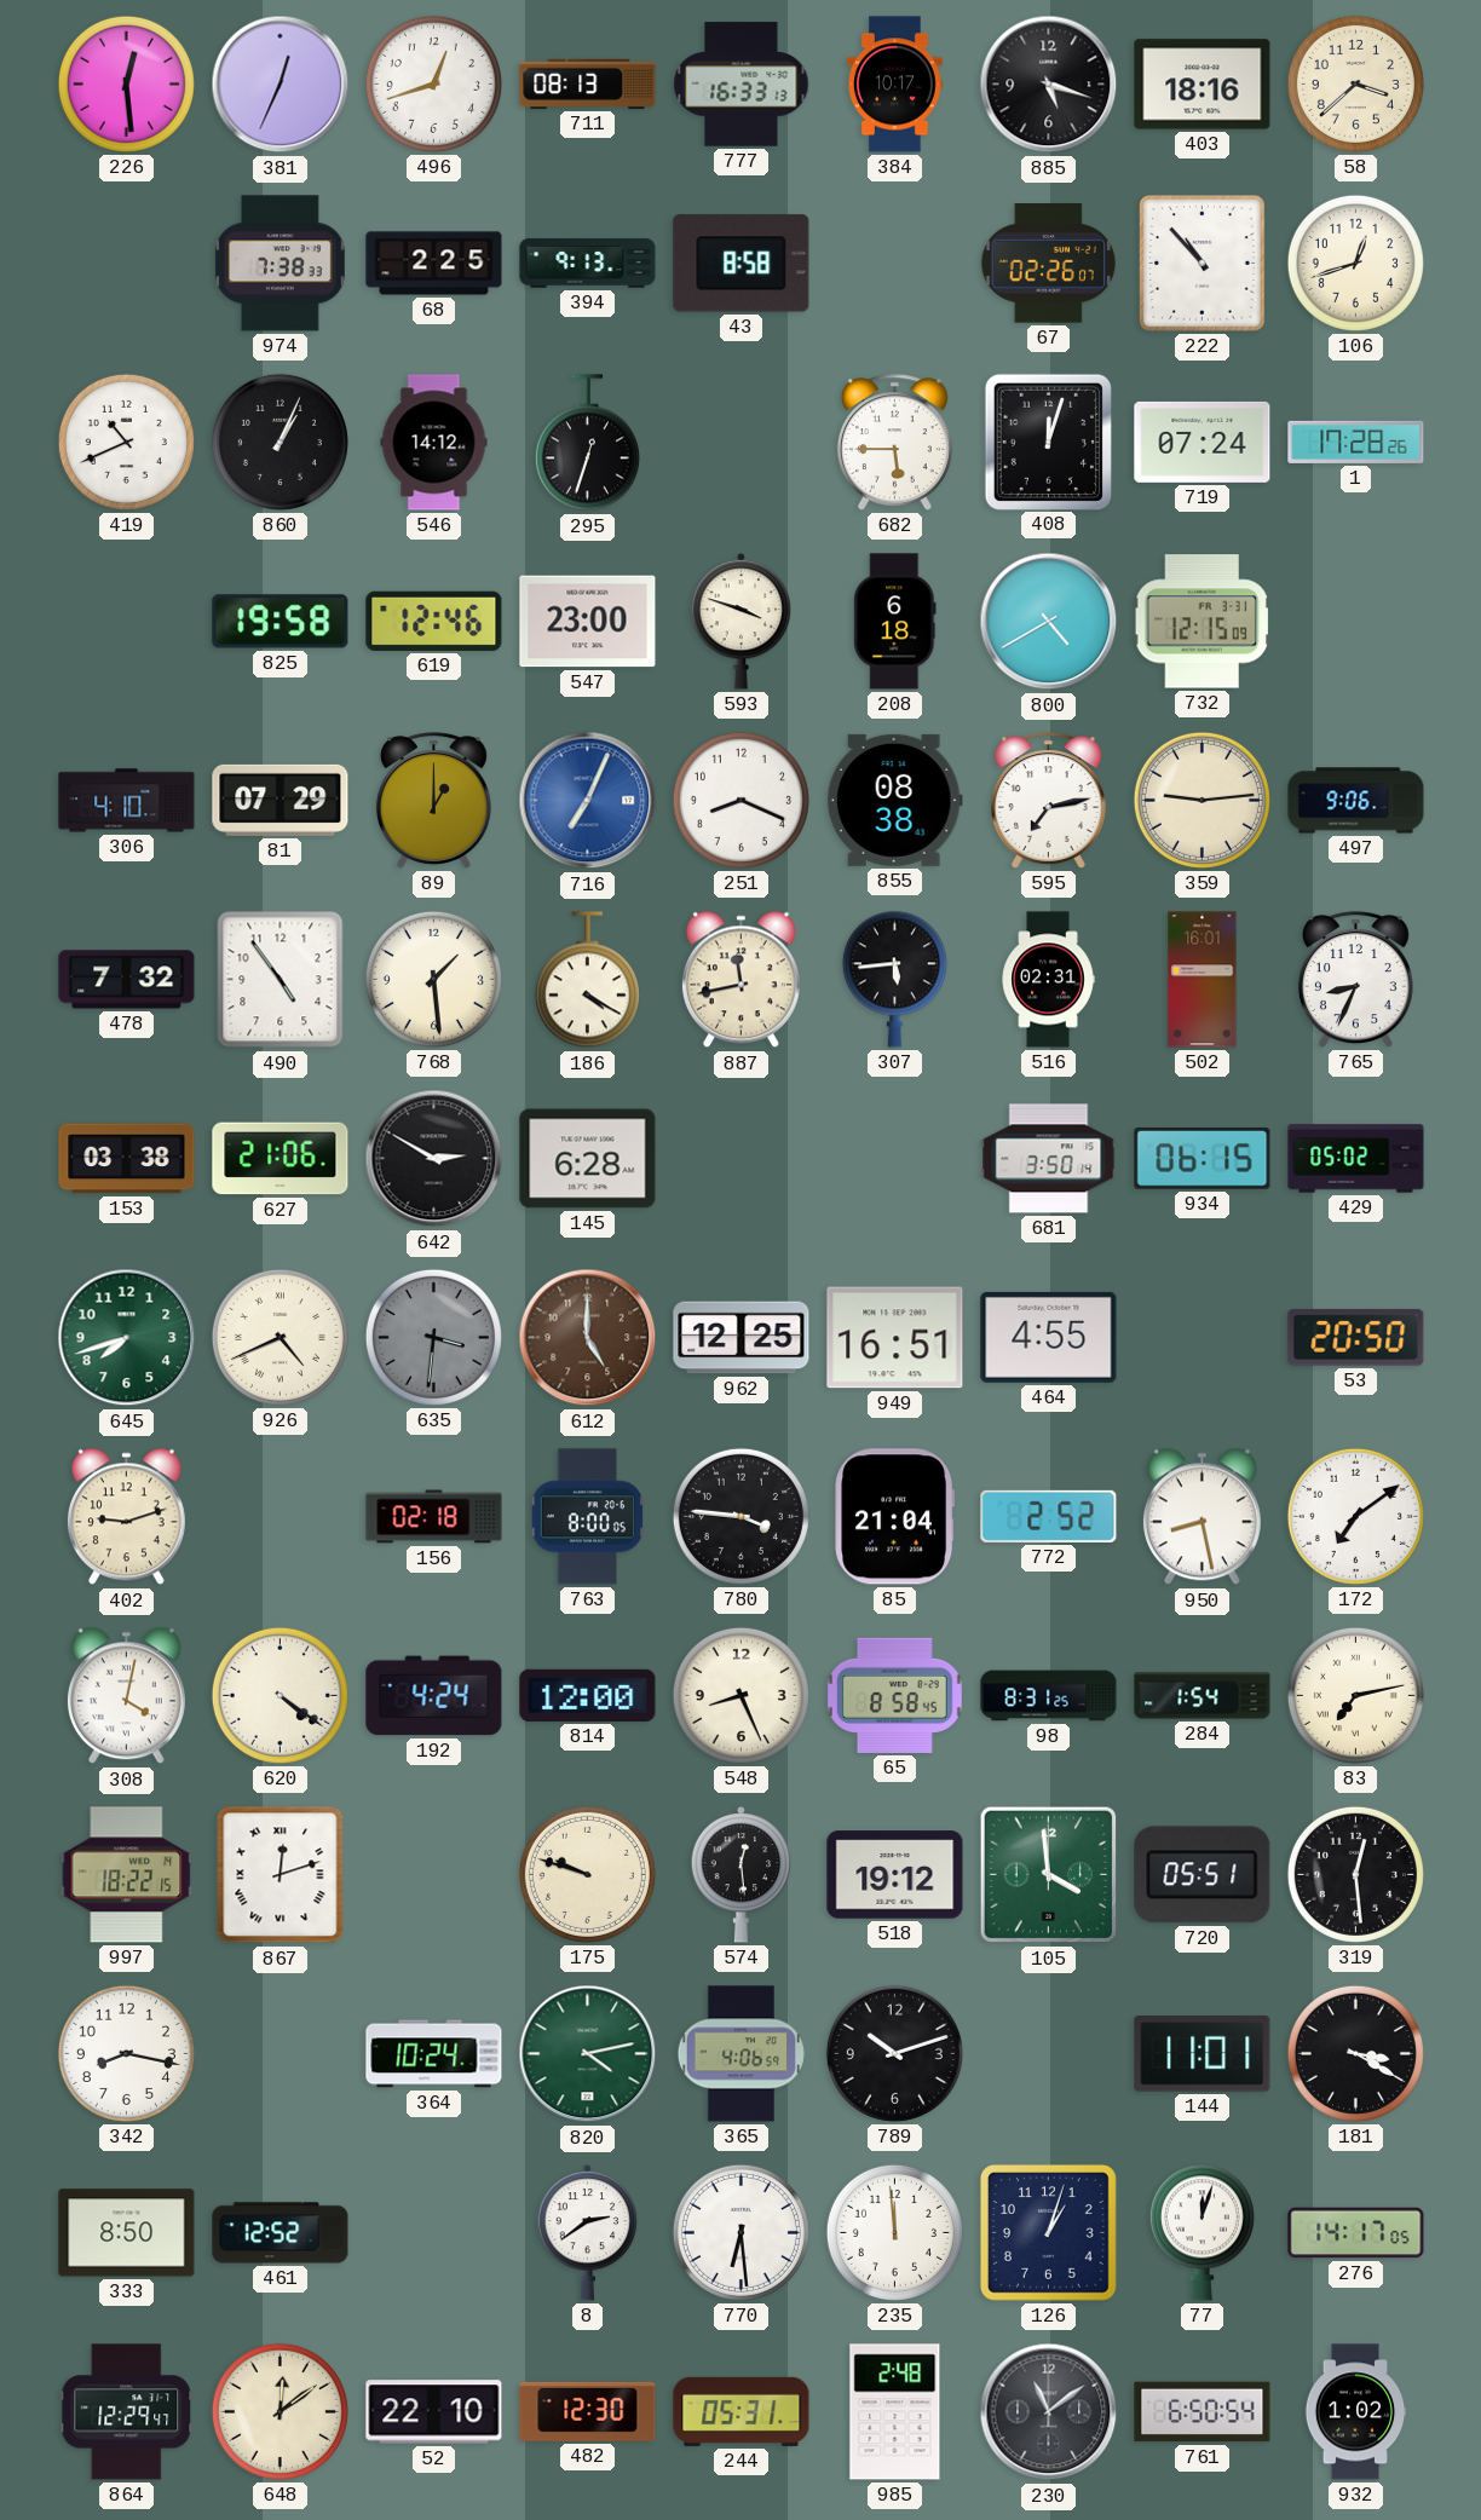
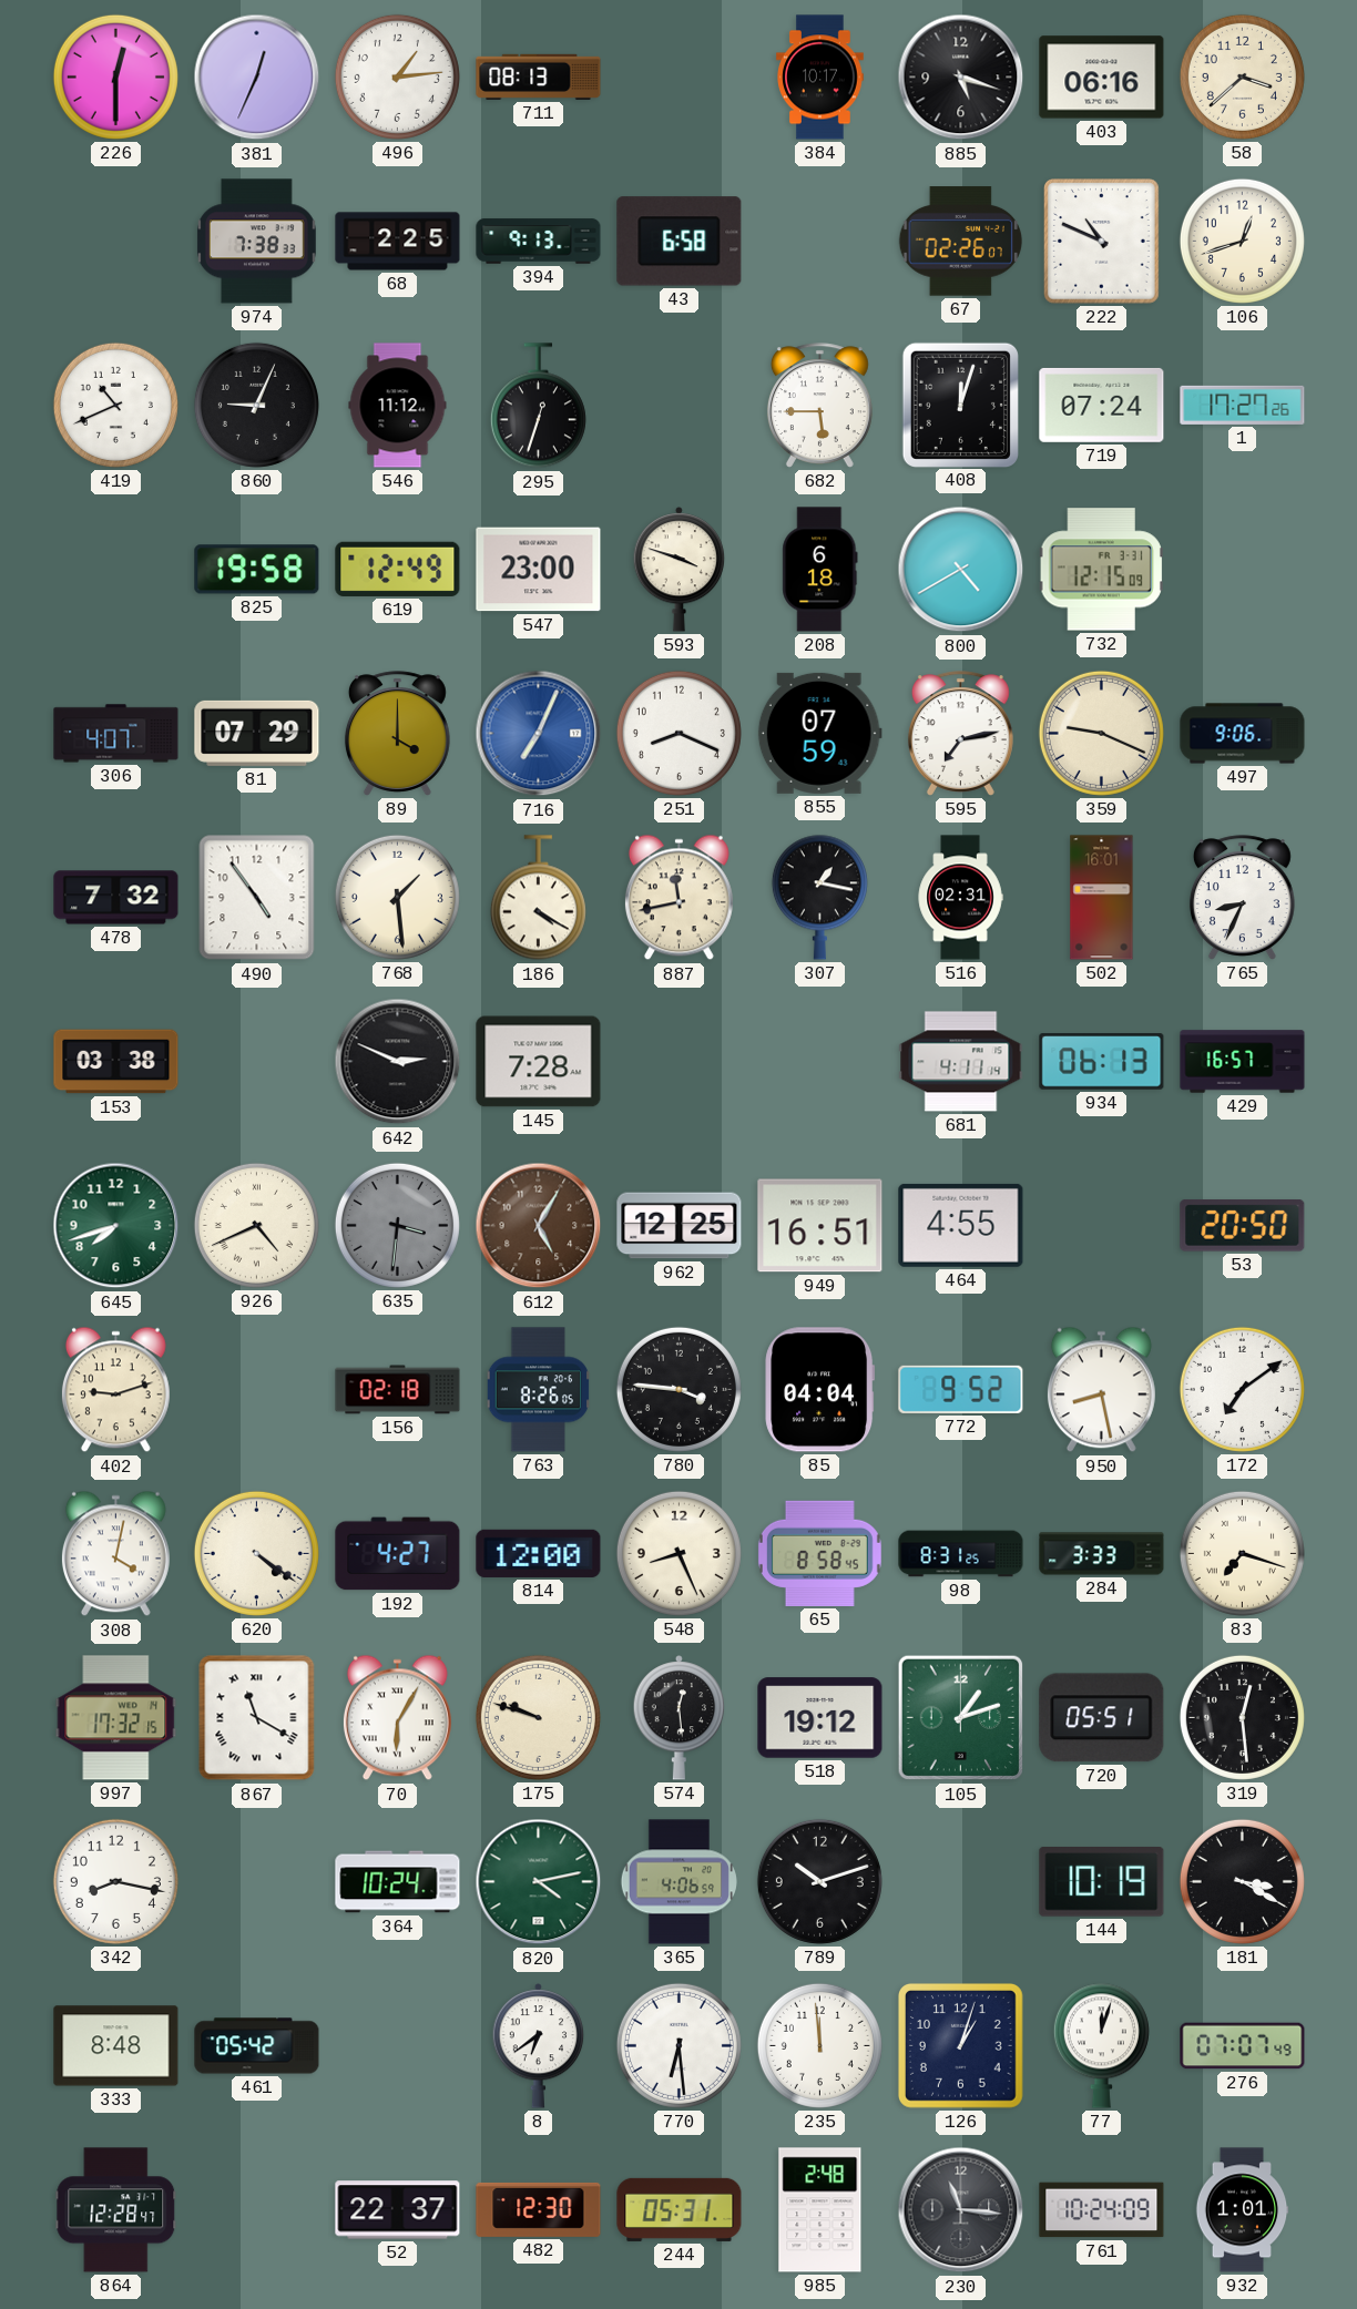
226: 12:29 -> 12:30
496: 12:42 -> 1:14
777: 16:33 -> none
403: 18:16 -> 06:16
43: 8:58 -> 6:58
222: 10:53 -> 10:49
860: 1:04 -> 9:04
546: 14:12 -> 11:12
1: 17:28 -> 17:27
619: 12:46 -> 12:49
306: 4:10 -> 4:07
89: 1:00 -> 4:00
855: 08:38 -> 07:59
359: 9:14 -> 9:19
307: 5:44 -> 1:17
627: 21:06 -> none
642: 2:50 -> 2:49
145: 6:28 -> 7:28
681: 3:50 -> 4:11
934: 06:15 -> 06:13
429: 05:02 -> 16:57
612: 5:00 -> 5:05
763: 8:00 -> 8:26
85: 21:04 -> 04:04
772: 2:52 -> 9:52
192: 4:24 -> 4:27
284: 1:54 -> 3:33
83: 7:13 -> 7:18
997: 18:22 -> 17:32
867: 12:12 -> 11:20
70: none -> 6:05
105: 3:59 -> 1:12
144: 11:01 -> 10:19
333: 8:50 -> 8:48
461: 12:52 -> 05:42
8: 2:39 -> 6:39
276: 14:17 -> 07:07
864: 12:29 -> 12:28
648: 12:09 -> none
52: 22:10 -> 22:37
230: 11:09 -> 11:16
761: 6:50 -> 10:24
932: 1:02 -> 1:01
